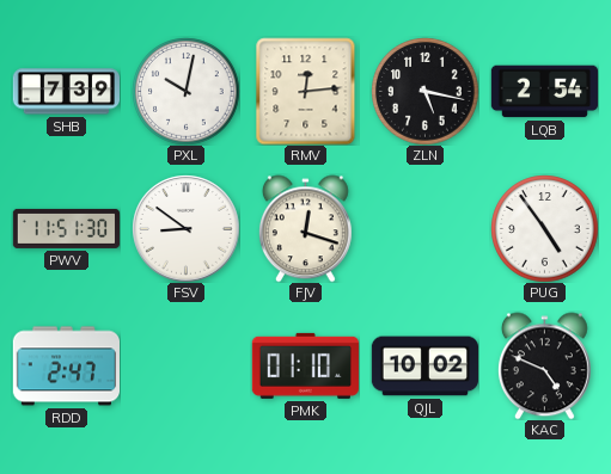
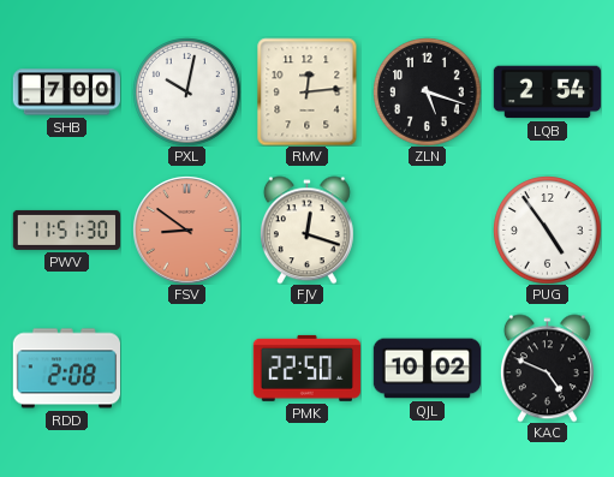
SHB: 7:39 -> 7:00
ZLN: 5:17 -> 5:18
FSV dial: white -> salmon
RDD: 2:47 -> 2:08
PMK: 01:10 -> 22:50
